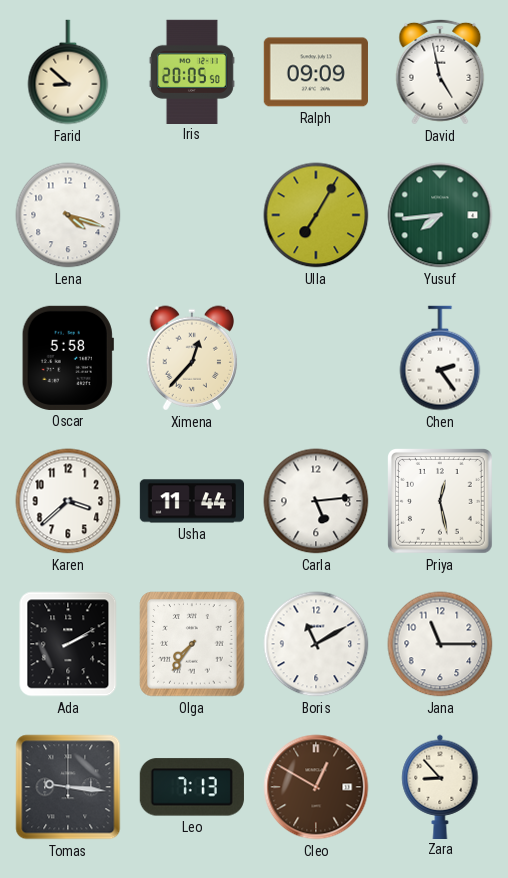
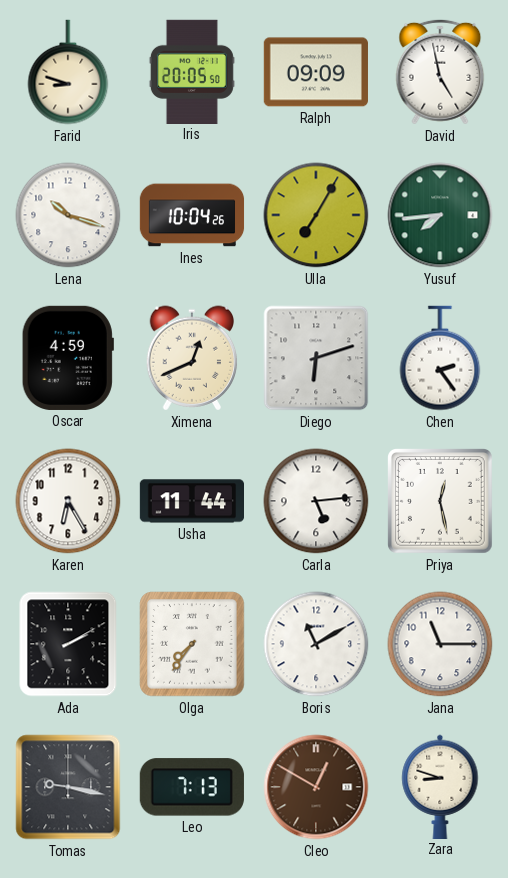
Farid: 8:52 -> 8:48
Lena: 4:18 -> 10:18
Ines: none -> 10:04
Oscar: 5:58 -> 4:59
Ximena: 12:37 -> 12:41
Diego: none -> 6:12
Karen: 3:38 -> 6:25
Tomas: 9:16 -> 9:17
Zara: 8:53 -> 8:48
